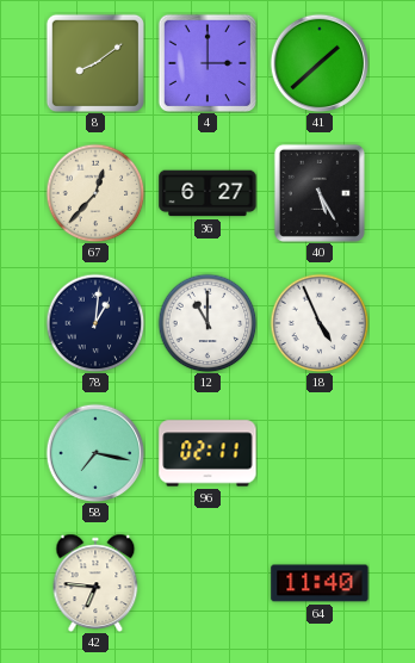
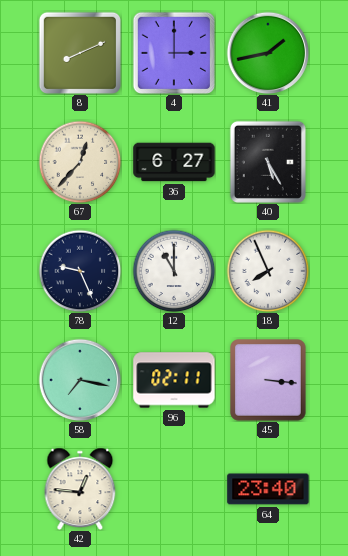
8: 8:09 -> 8:11
41: 1:38 -> 1:43
78: 1:01 -> 9:26
18: 4:56 -> 7:56
45: none -> 3:16
42: 6:46 -> 12:46
64: 11:40 -> 23:40
